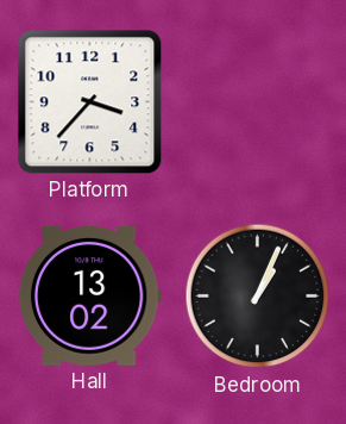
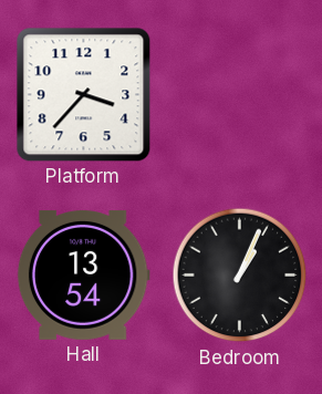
Hall: 13:02 -> 13:54
